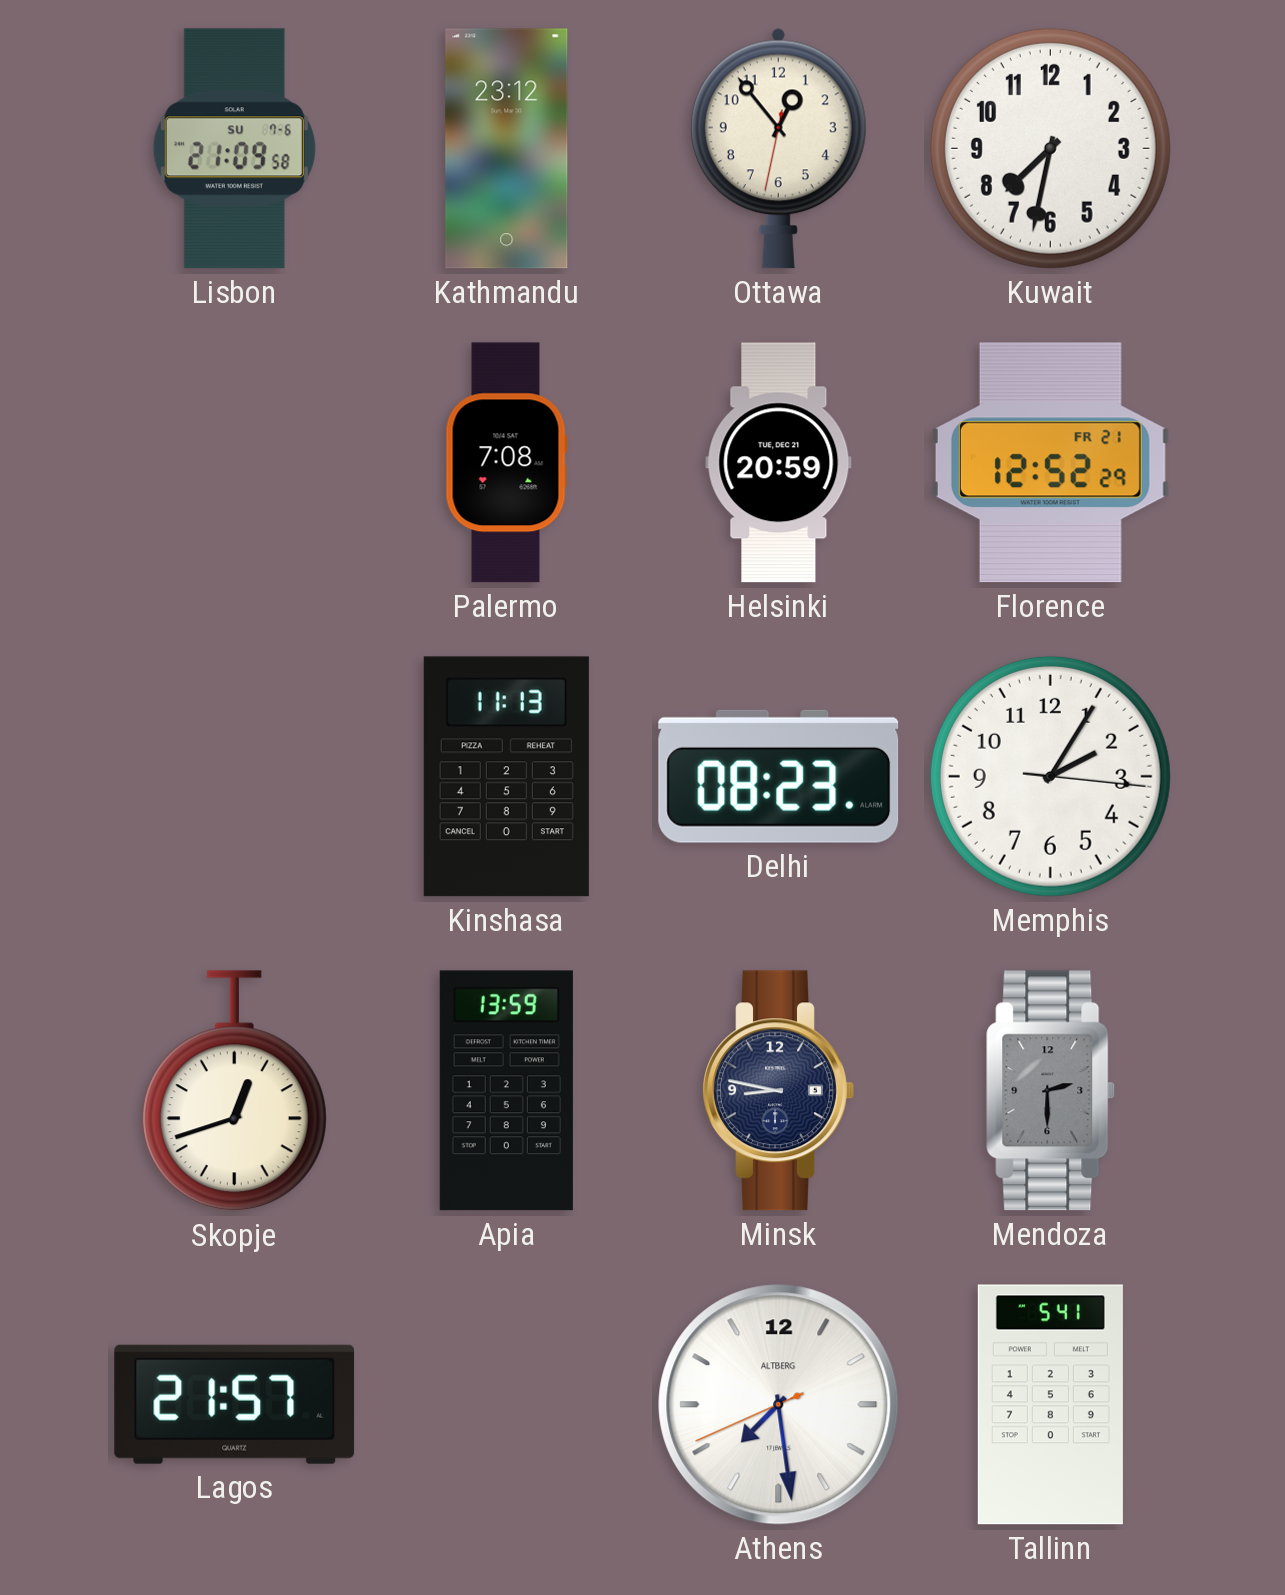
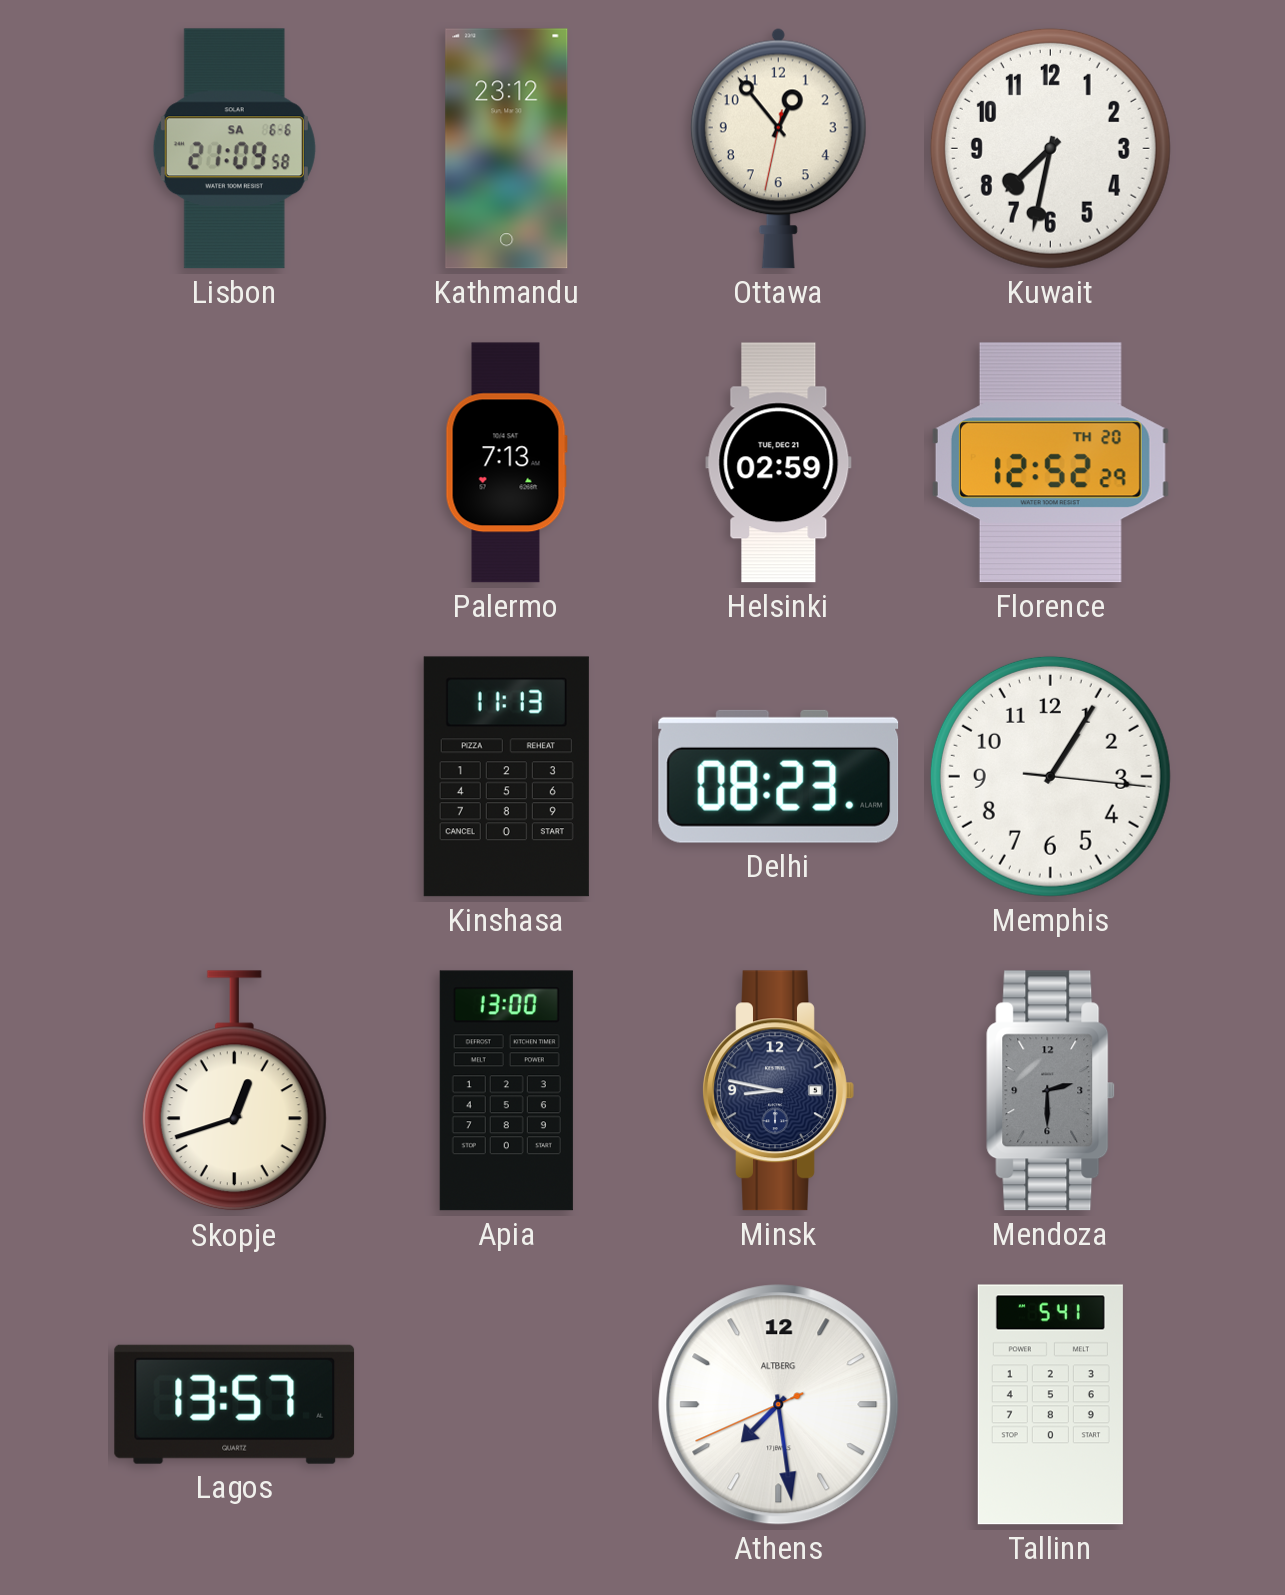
Lisbon date: SU 7-6 -> SA 6-6
Palermo: 7:08 -> 7:13
Helsinki: 20:59 -> 02:59
Florence date: FR 21 -> TH 20
Memphis: 2:05 -> 1:05
Apia: 13:59 -> 13:00
Lagos: 21:57 -> 13:57
